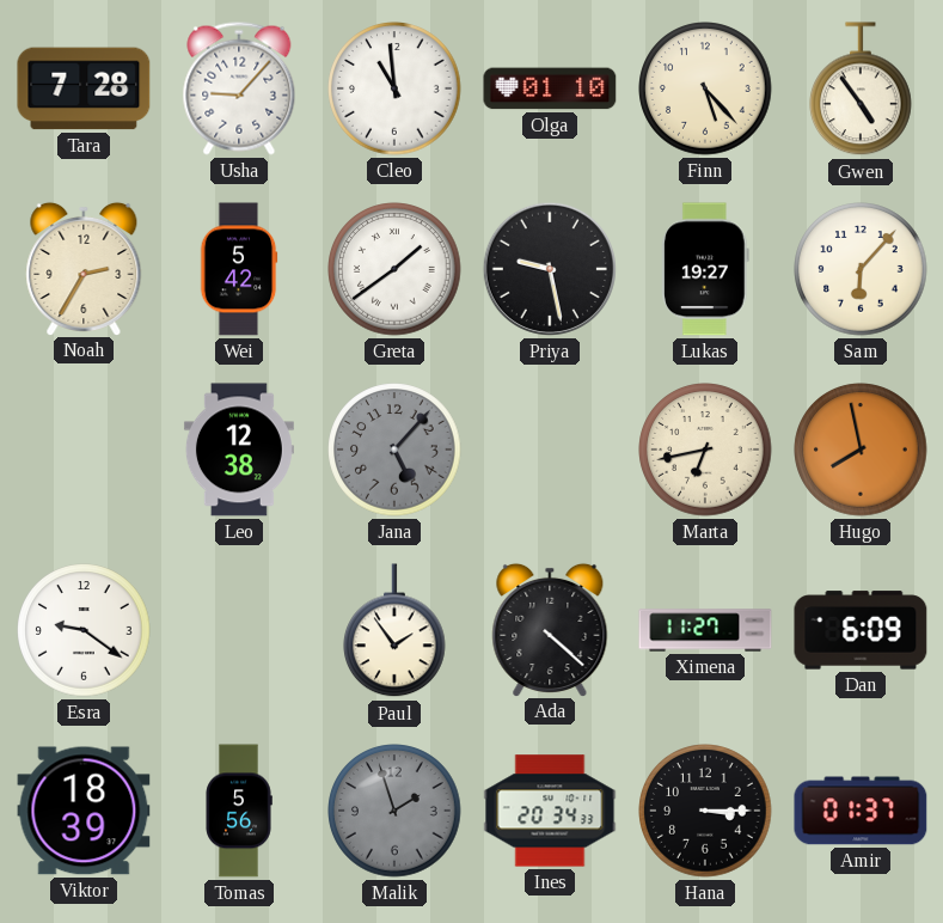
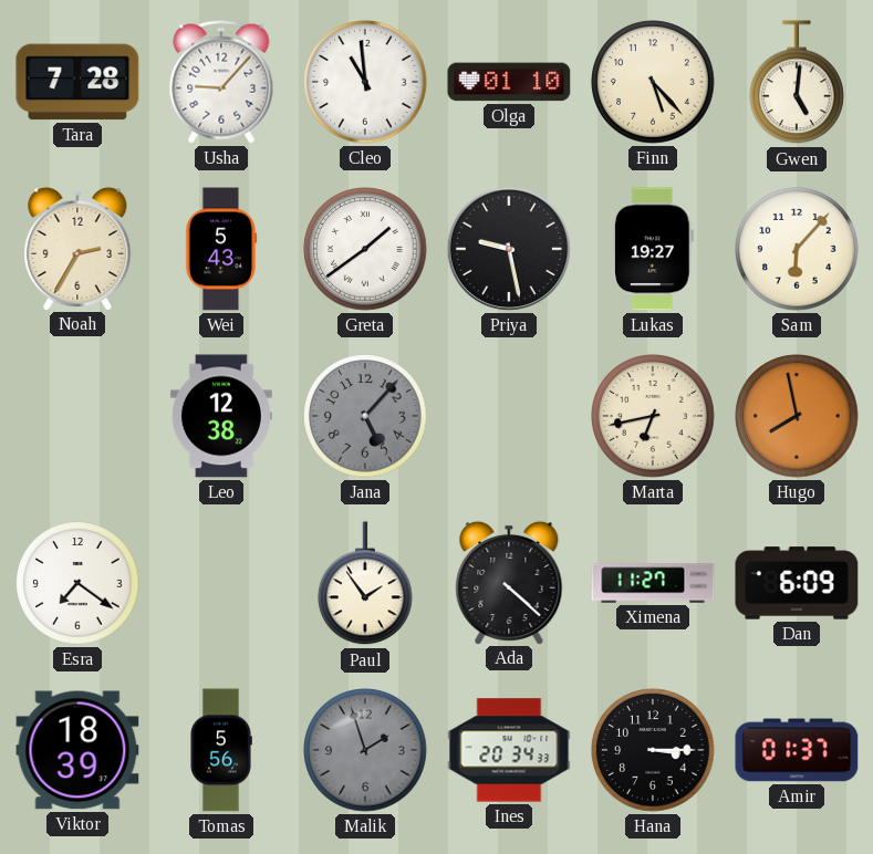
Gwen: 4:54 -> 5:01
Wei: 5:42 -> 5:43
Esra: 9:21 -> 7:21
